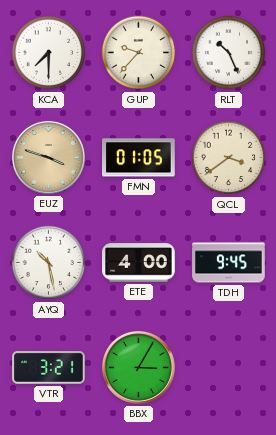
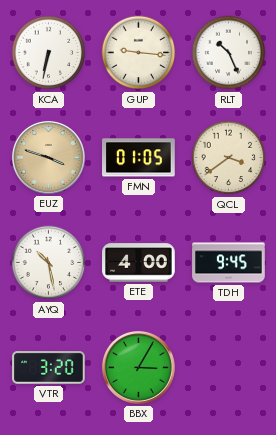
KCA: 7:30 -> 6:32
GUP: 9:37 -> 9:16
VTR: 3:21 -> 3:20
